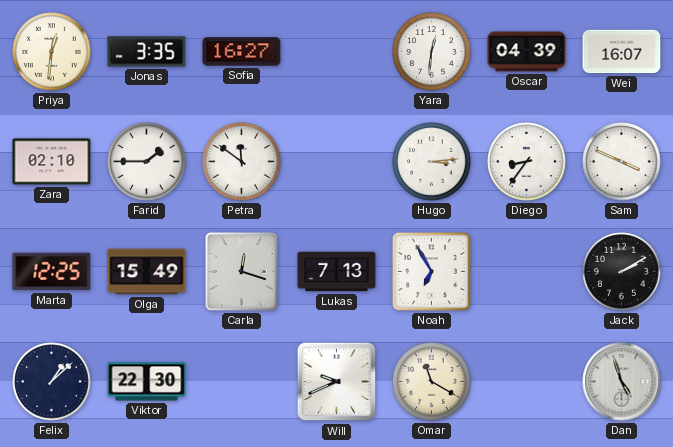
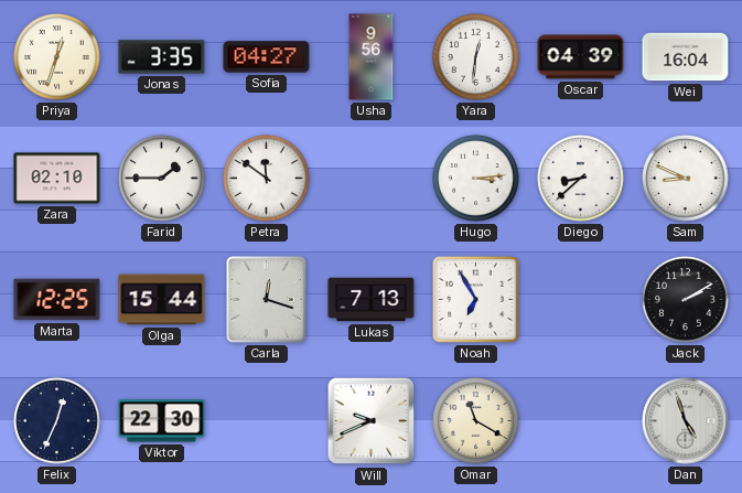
Priya: 12:31 -> 12:33
Sofia: 16:27 -> 04:27
Usha: none -> 9:56
Wei: 16:07 -> 16:04
Diego: 8:36 -> 8:38
Sam: 3:49 -> 8:49
Olga: 15:49 -> 15:44
Felix: 1:08 -> 12:34
